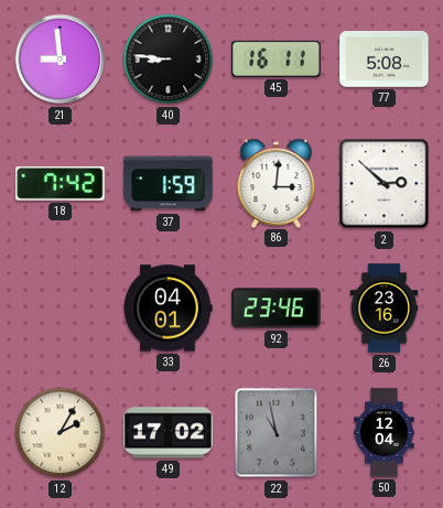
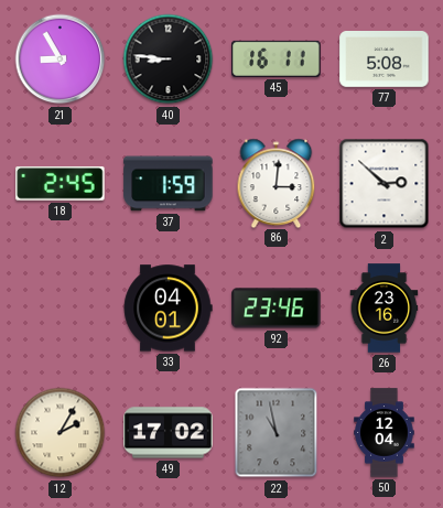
21: 8:59 -> 8:55
18: 7:42 -> 2:45
